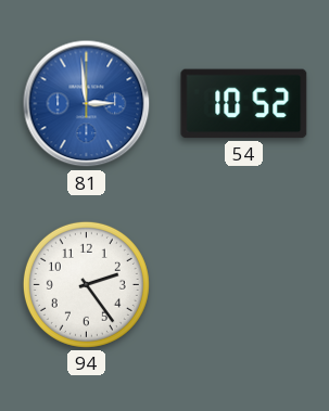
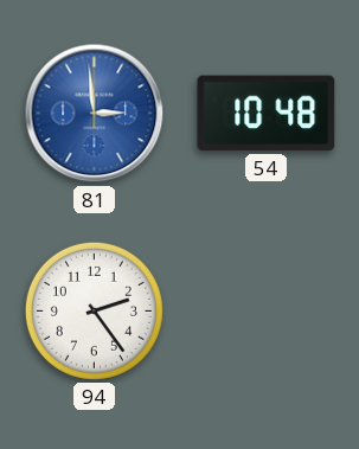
54: 10:52 -> 10:48
